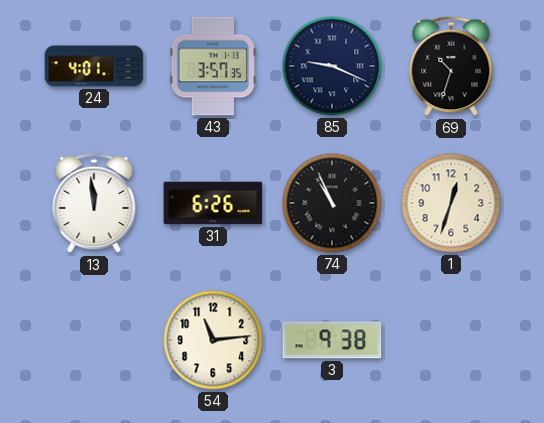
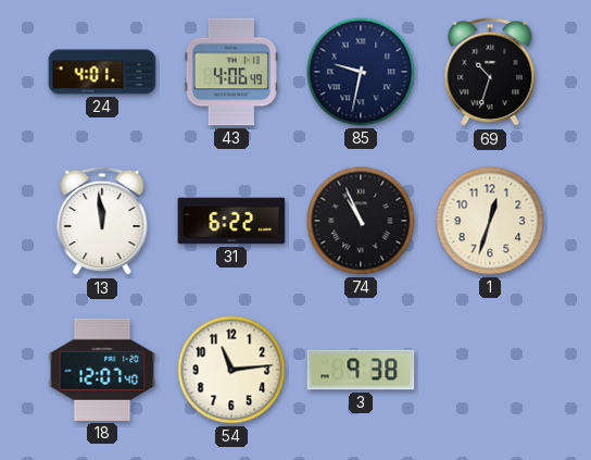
43: 3:57 -> 4:06
85: 9:19 -> 9:32
31: 6:26 -> 6:22
18: none -> 12:07
